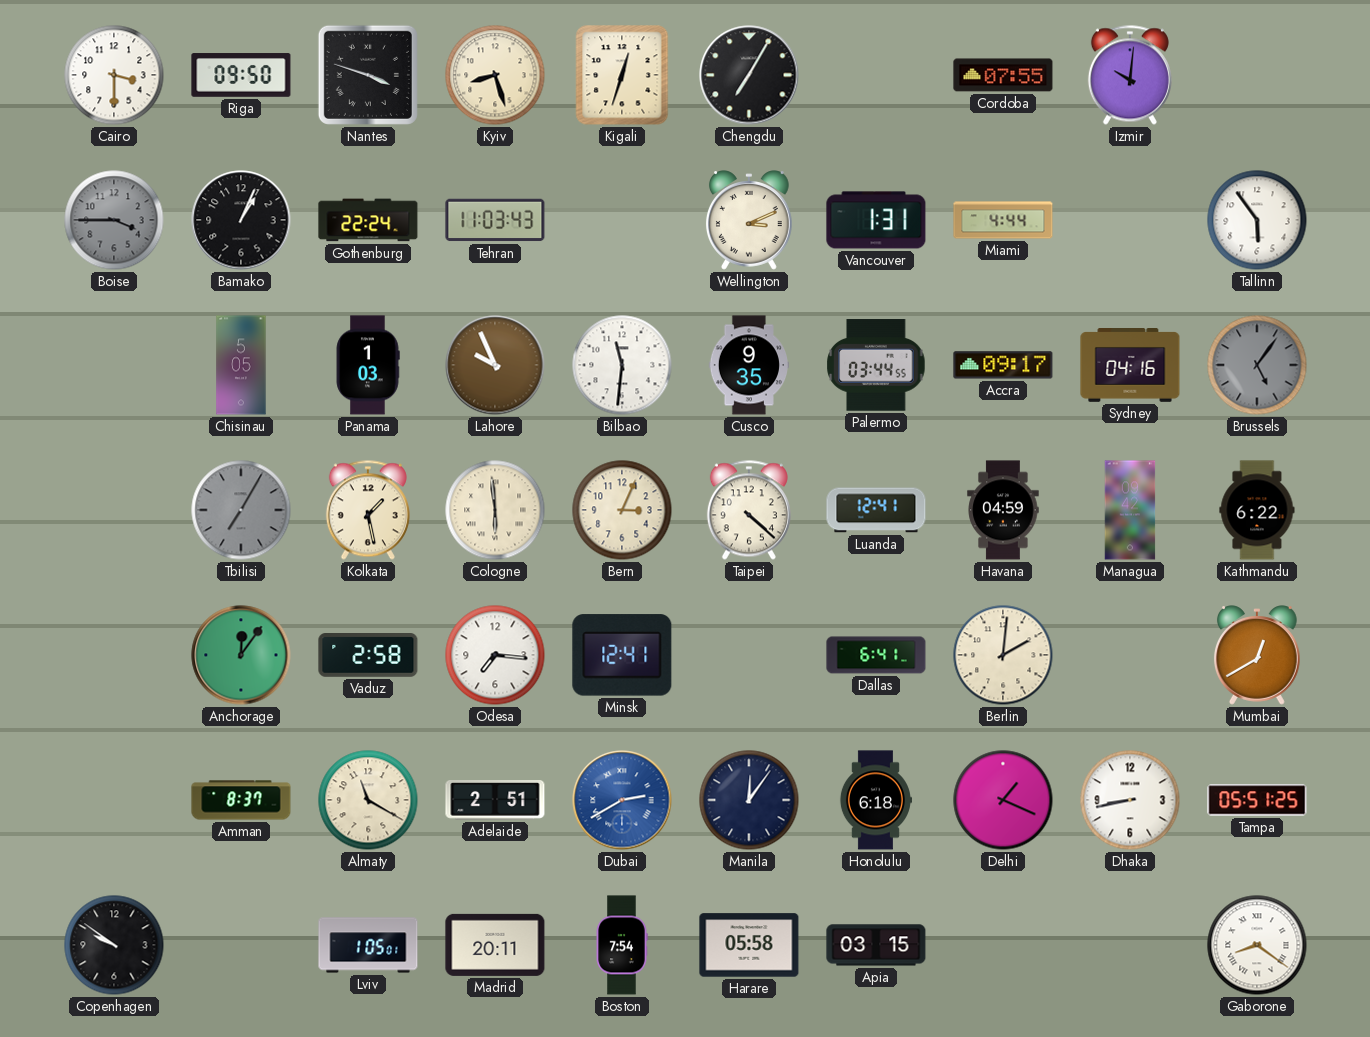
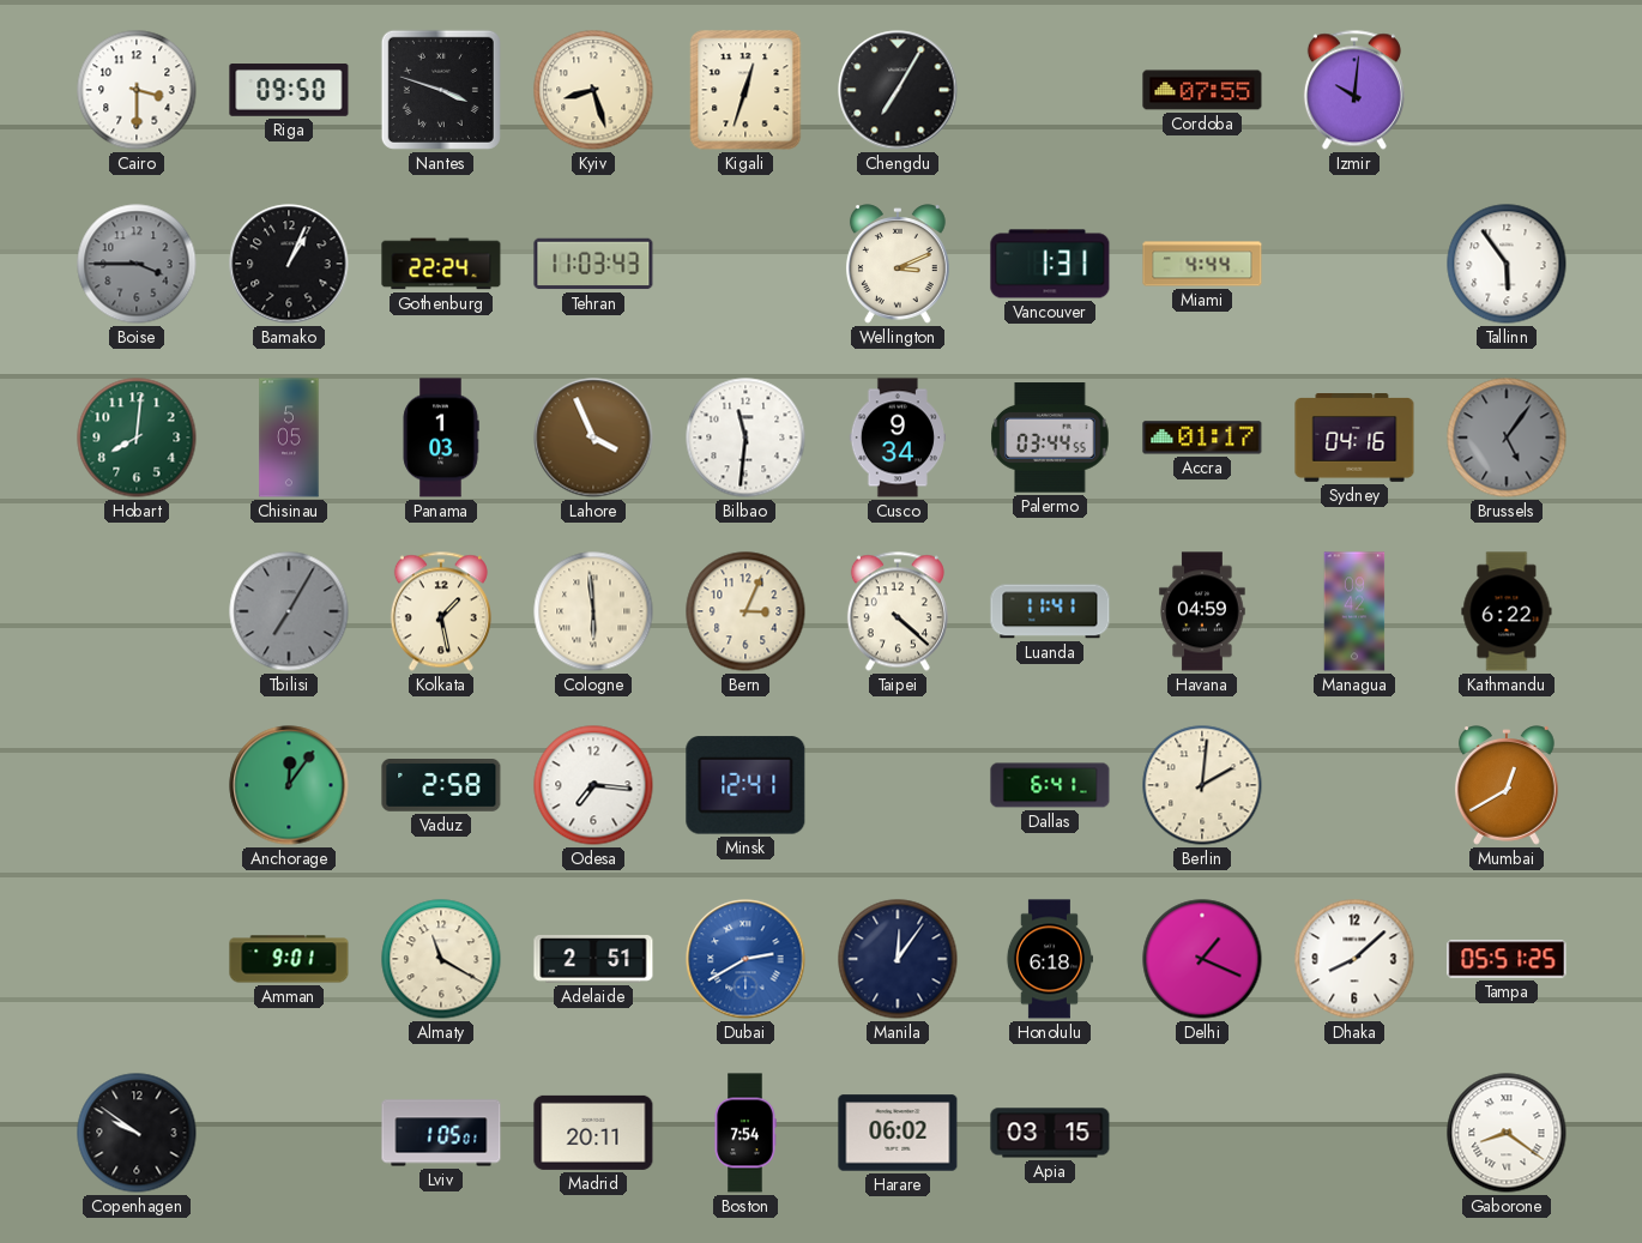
Hobart: none -> 8:01
Lahore: 9:56 -> 3:56
Cusco: 9:35 -> 9:34
Accra: 09:17 -> 01:17
Luanda: 12:41 -> 11:41
Amman: 8:37 -> 9:01
Dhaka: 8:43 -> 8:08
Harare: 05:58 -> 06:02
